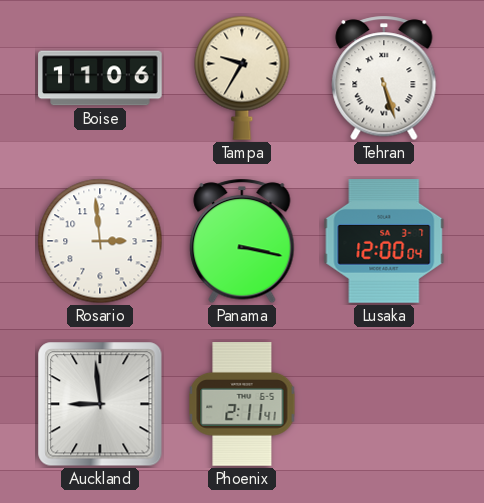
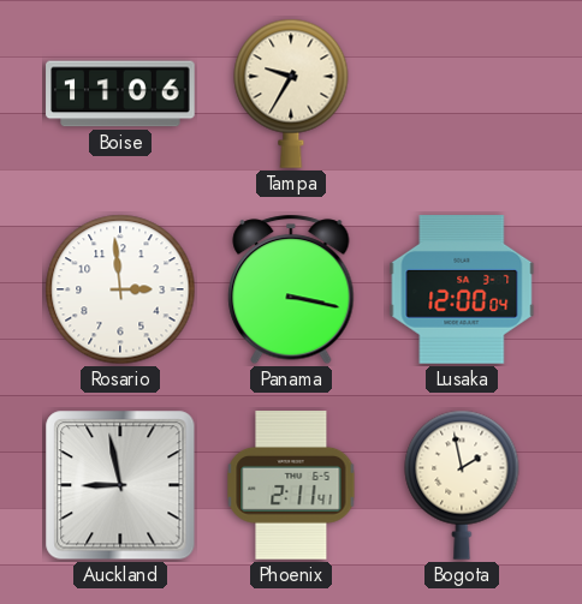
Tehran: 5:27 -> none
Auckland: 8:59 -> 8:58
Bogota: none -> 1:58
